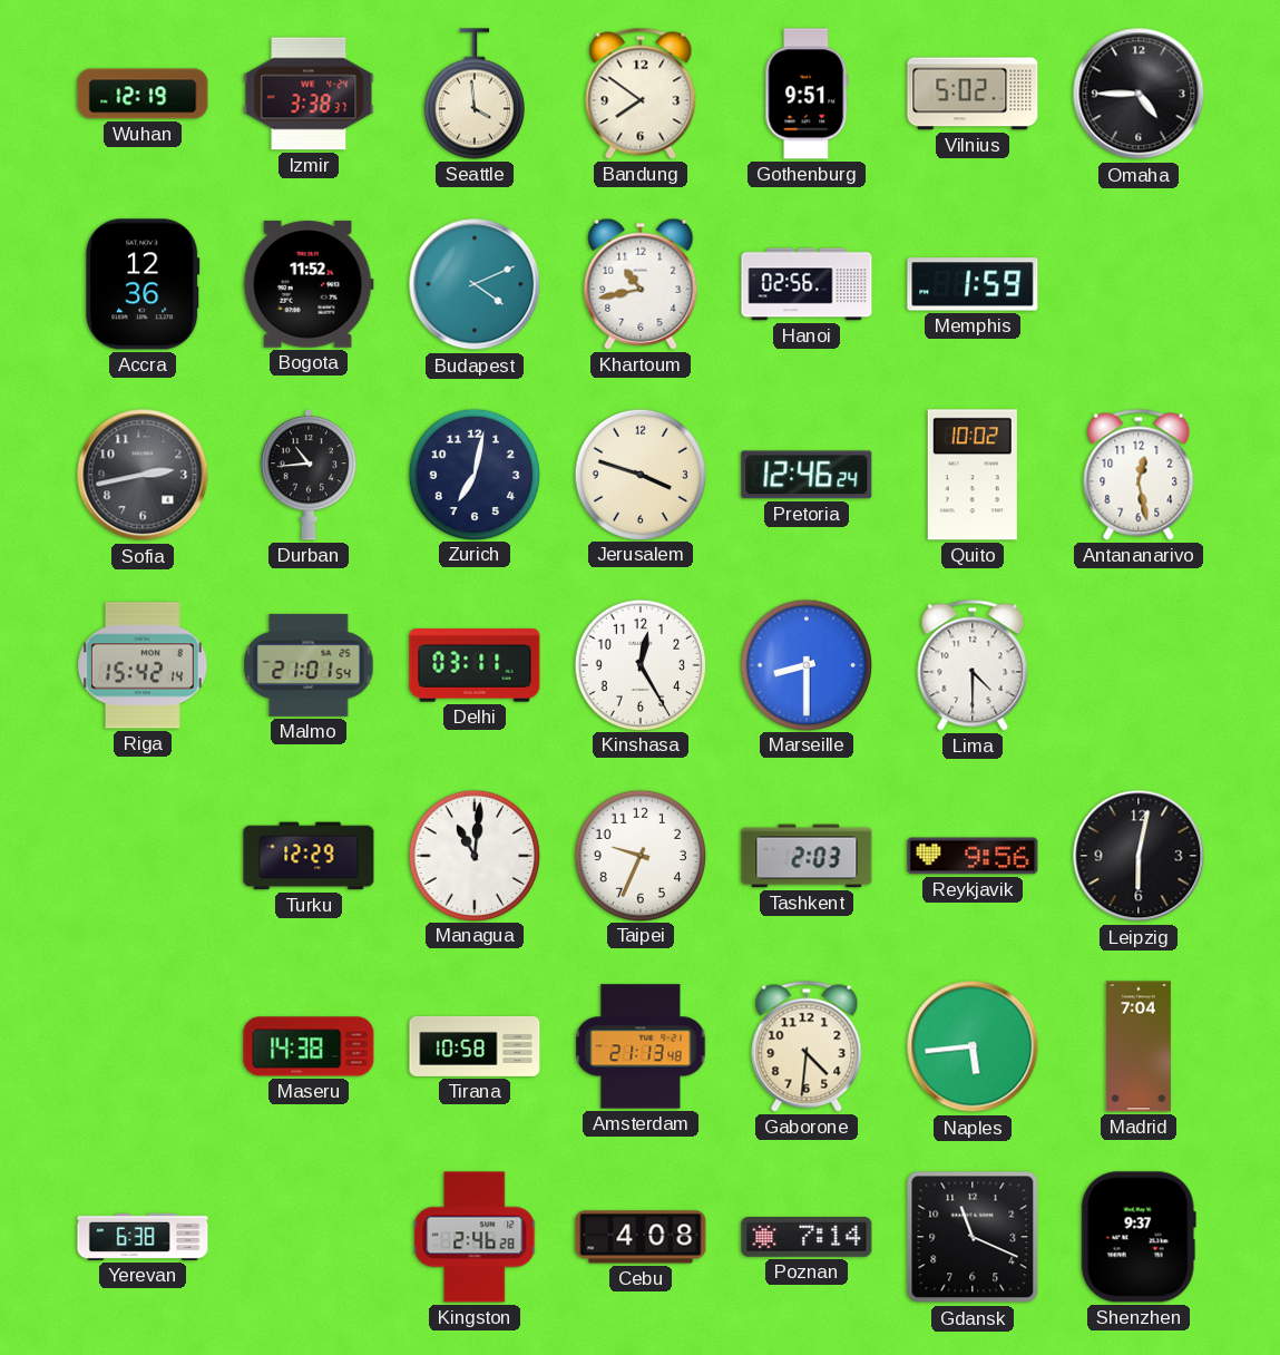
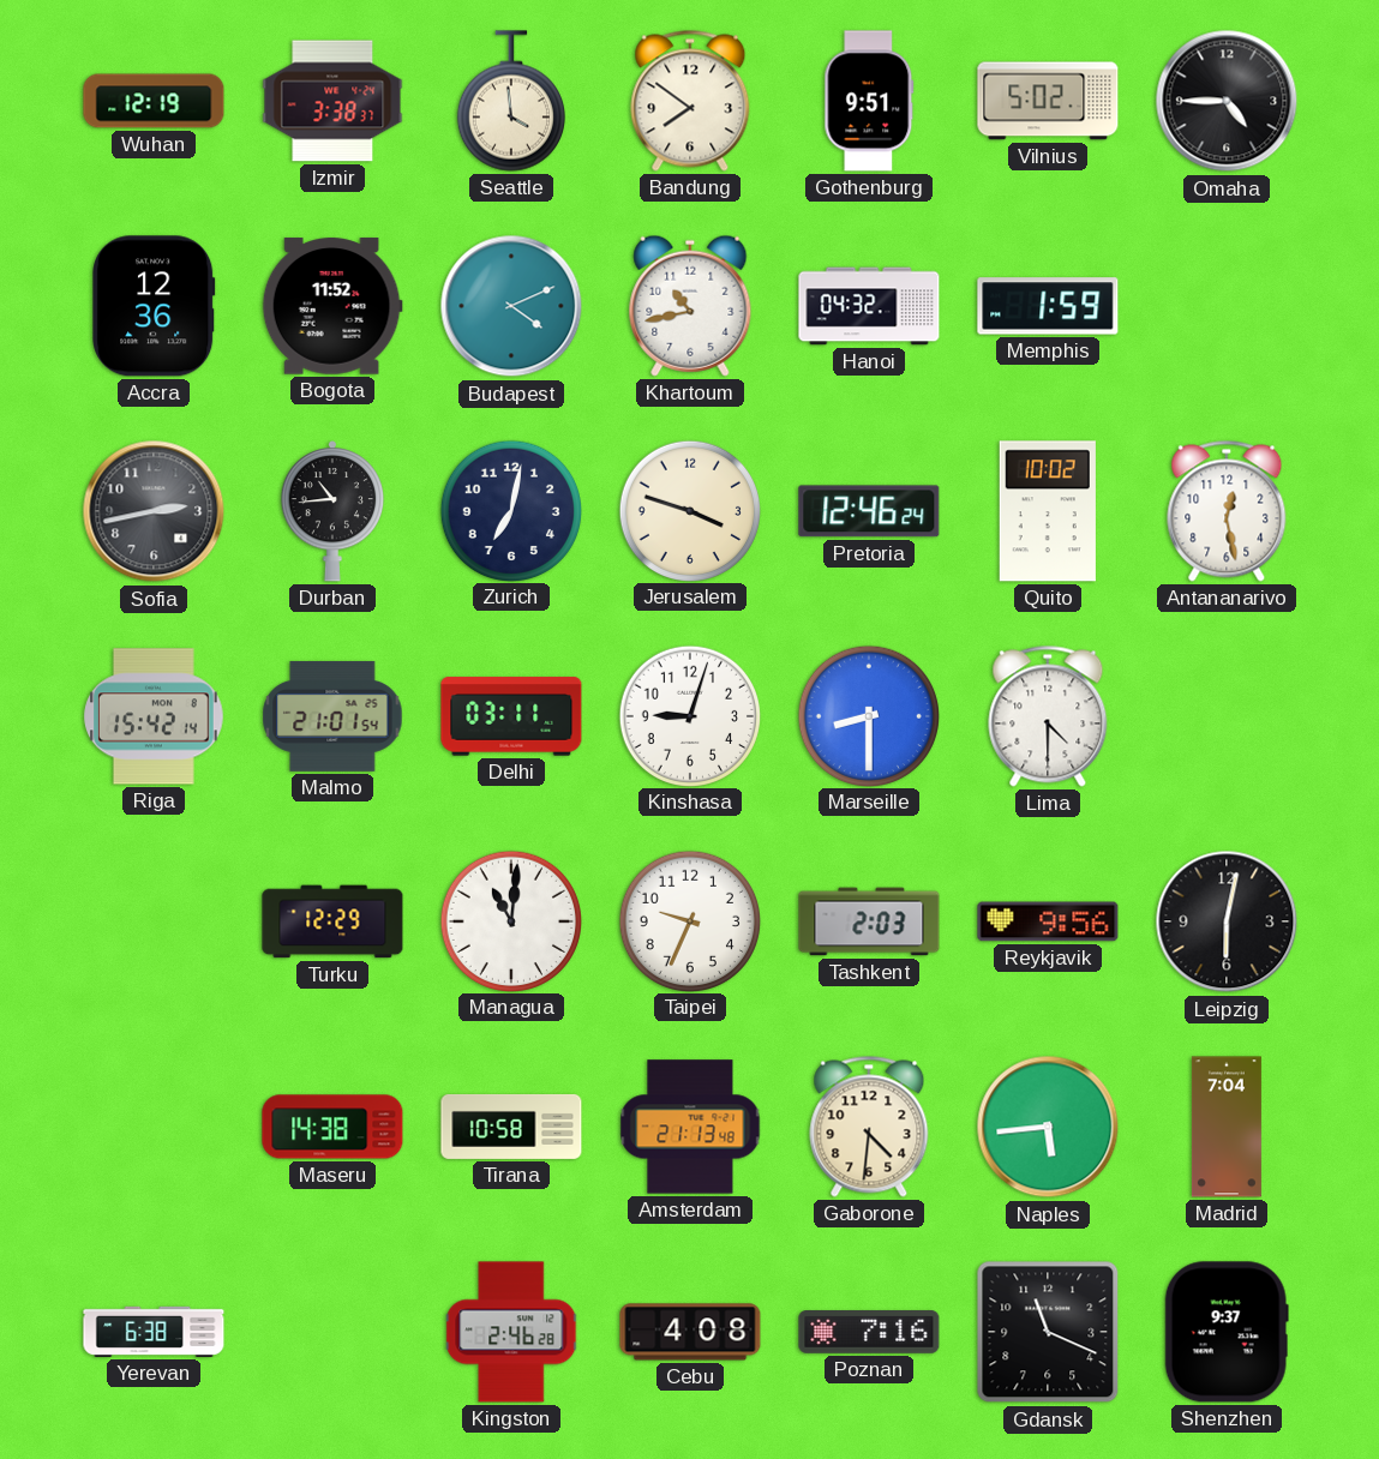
Hanoi: 02:56 -> 04:32
Kinshasa: 12:25 -> 9:03
Poznan: 7:14 -> 7:16
